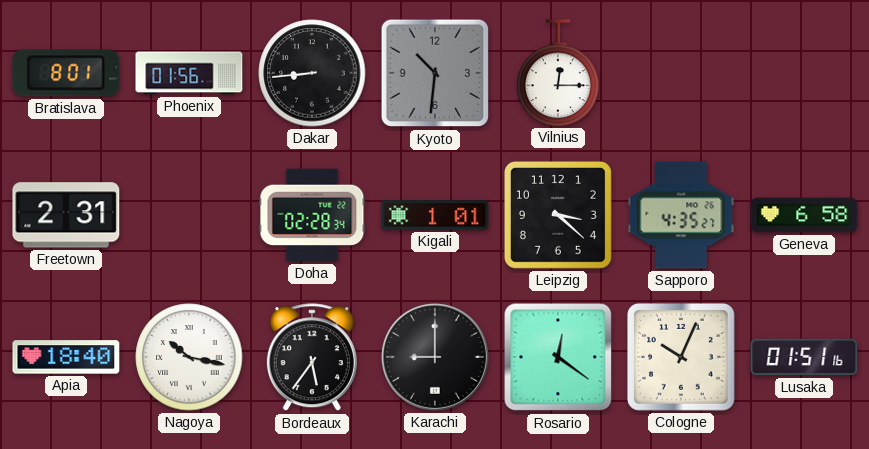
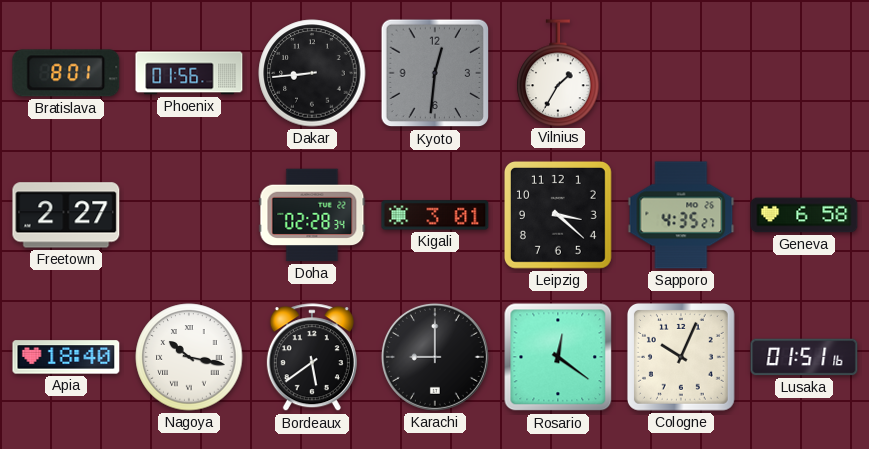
Kyoto: 10:31 -> 12:31
Vilnius: 12:15 -> 1:35
Freetown: 2:31 -> 2:27
Kigali: 1:01 -> 3:01
Bordeaux: 5:36 -> 5:39
